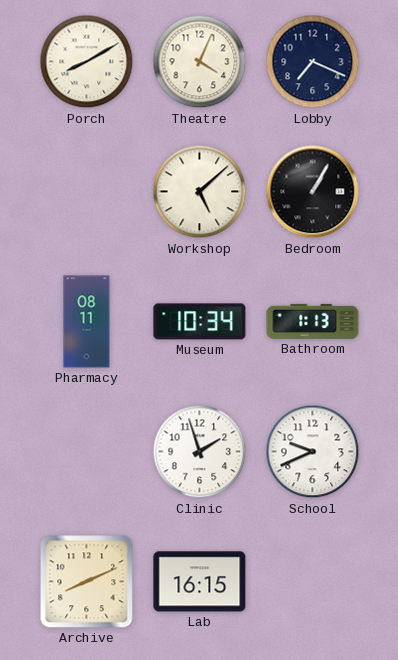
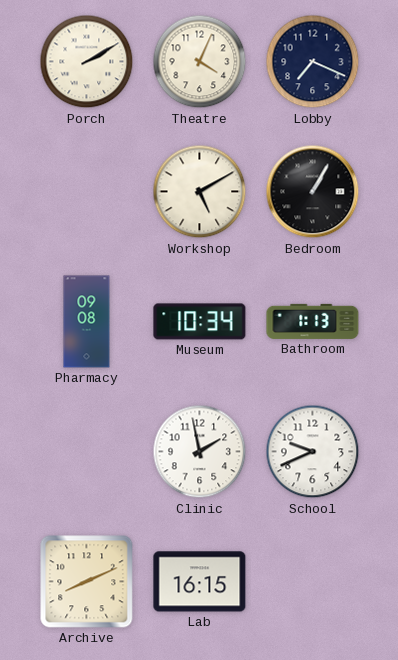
Porch: 8:10 -> 2:10
Workshop: 5:08 -> 5:10
Pharmacy: 08:11 -> 09:08
Clinic: 1:57 -> 1:58
